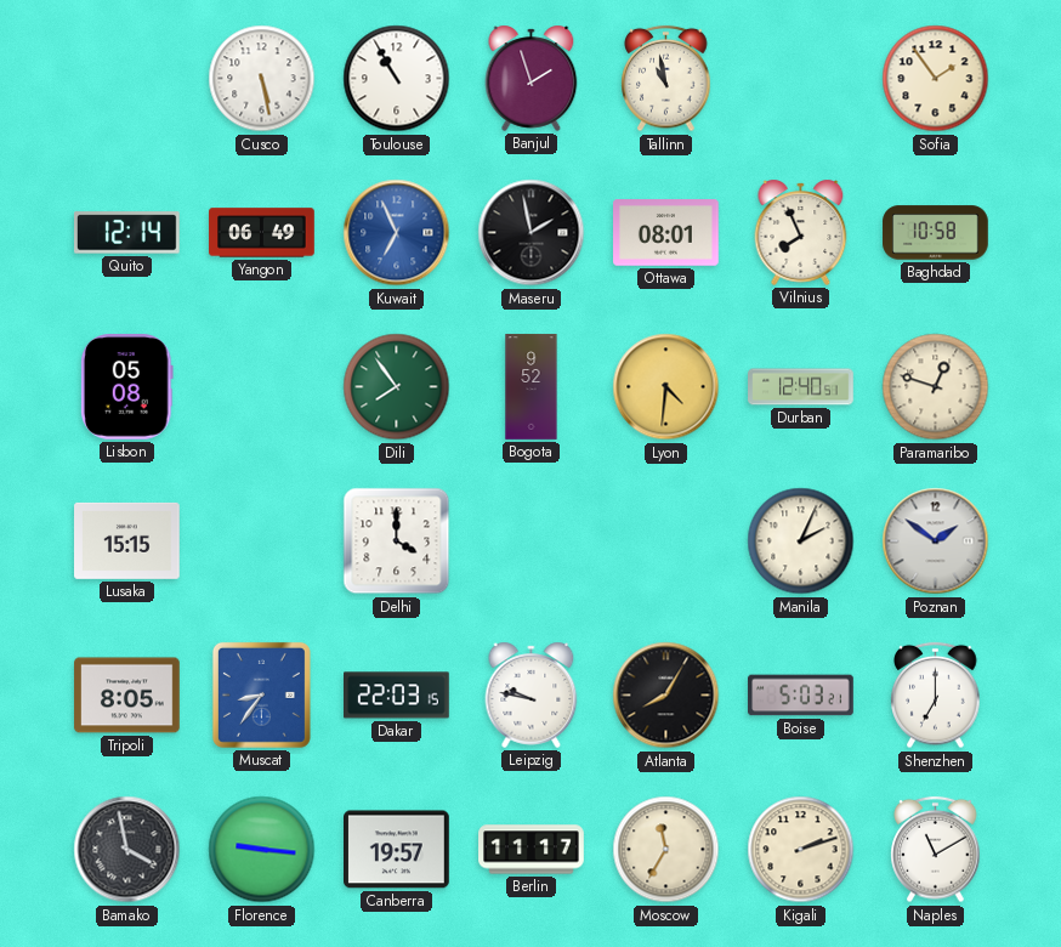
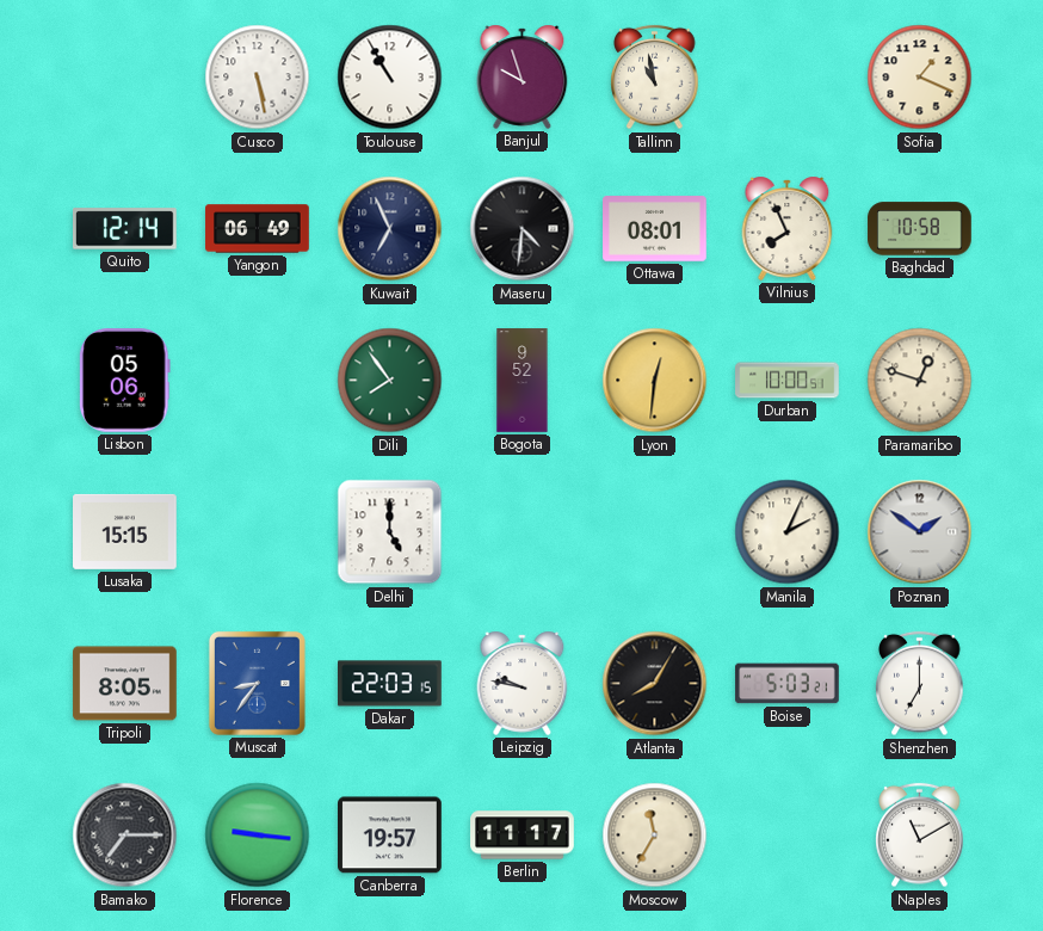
Banjul: 1:57 -> 9:57
Sofia: 1:54 -> 1:19
Kuwait dial: blue -> navy
Maseru: 1:58 -> 4:31
Lisbon: 05:08 -> 05:06
Lyon: 4:31 -> 12:31
Durban: 12:40 -> 10:00
Delhi: 4:00 -> 5:00
Bamako: 3:58 -> 7:15
Kigali: 2:12 -> none
